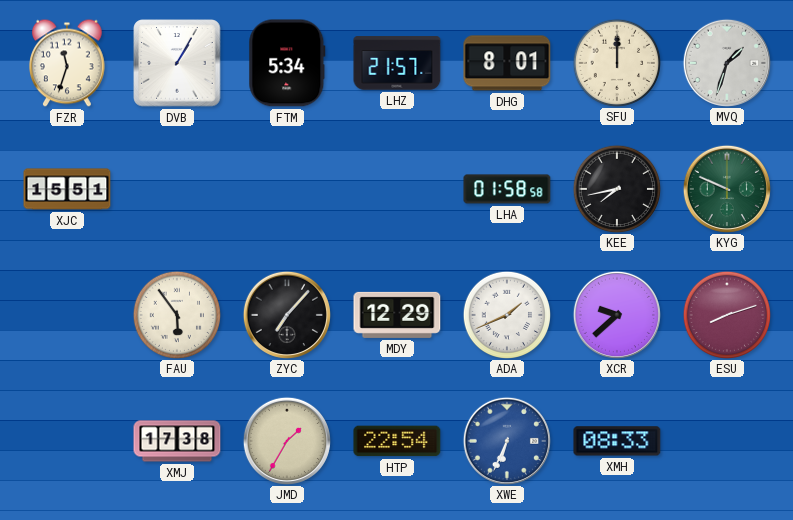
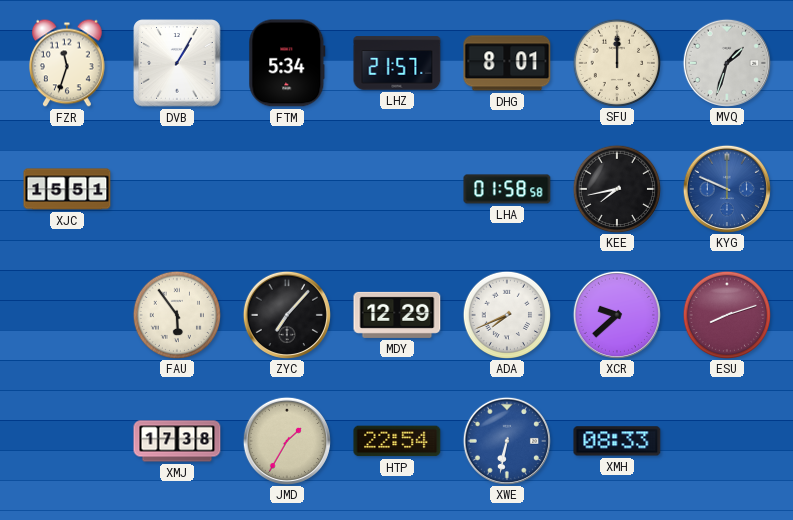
KYG dial: green -> blue
ADA: 1:41 -> 7:41
XWE: 6:34 -> 6:32
